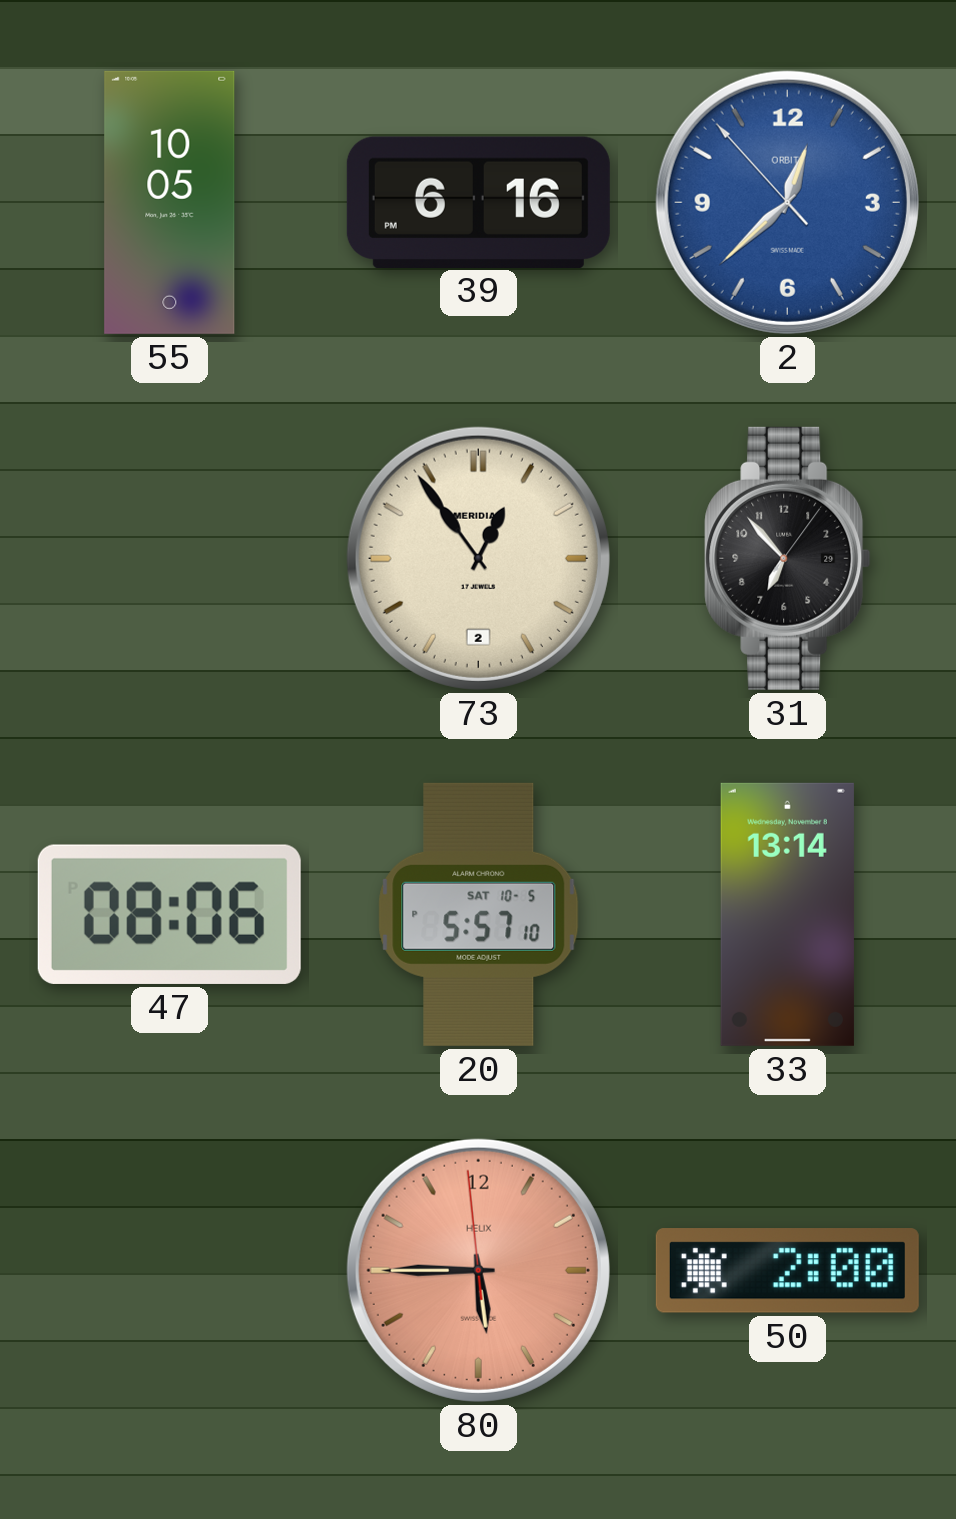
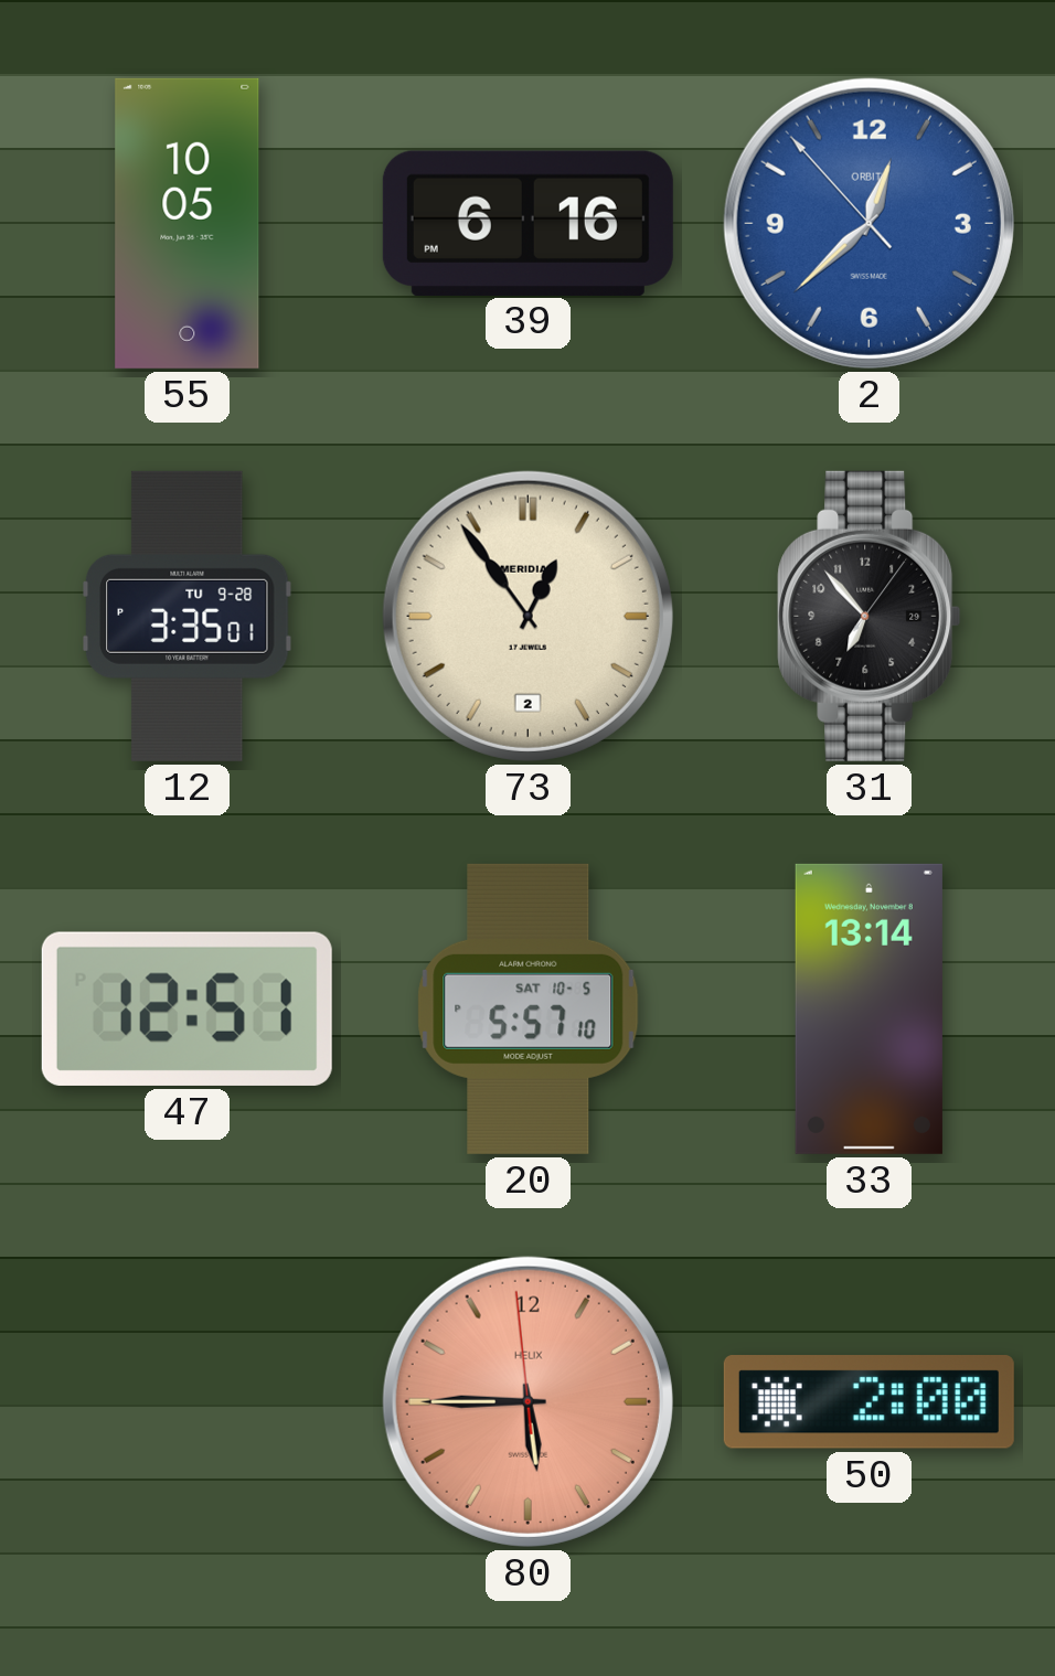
12: none -> 3:35
47: 08:06 -> 12:51
